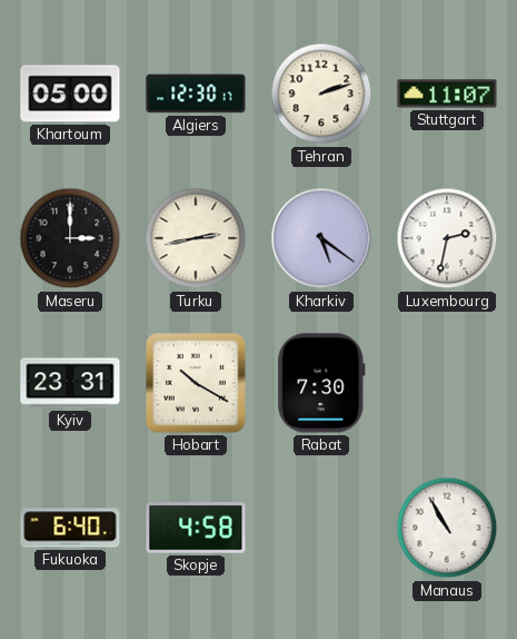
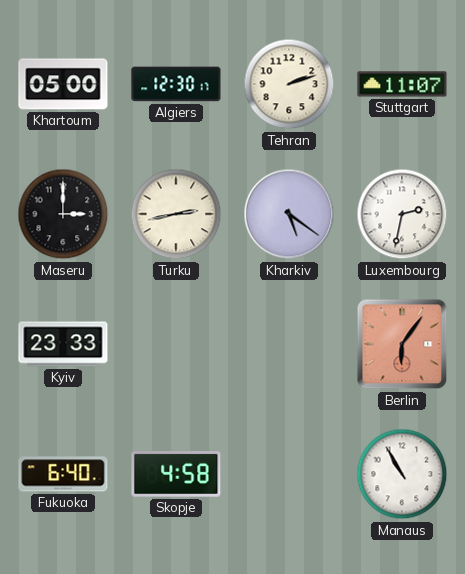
Kyiv: 23:31 -> 23:33
Hobart: 10:20 -> none
Rabat: 7:30 -> none
Berlin: none -> 6:06
